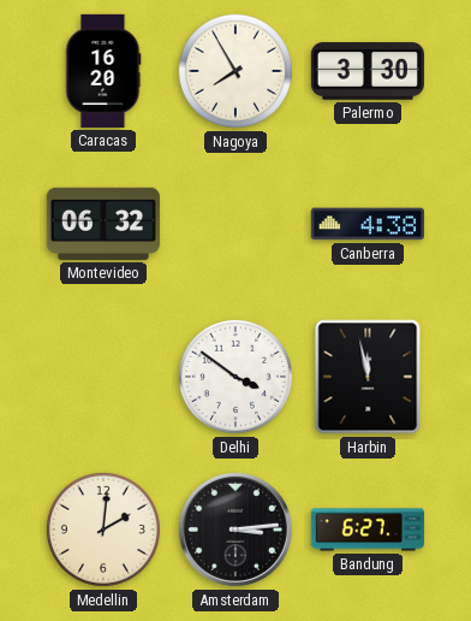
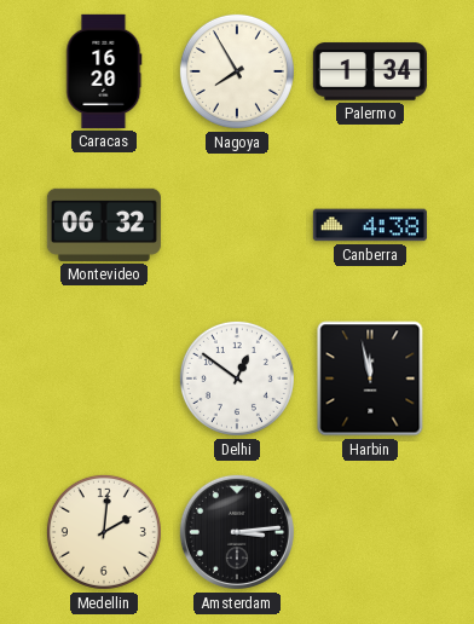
Palermo: 3:30 -> 1:34
Delhi: 3:51 -> 12:51
Bandung: 6:27 -> none
